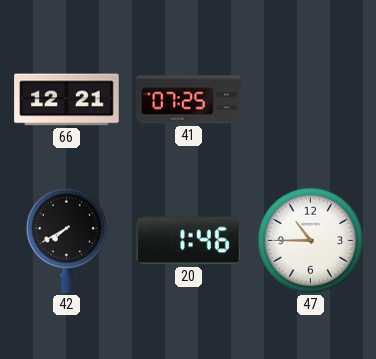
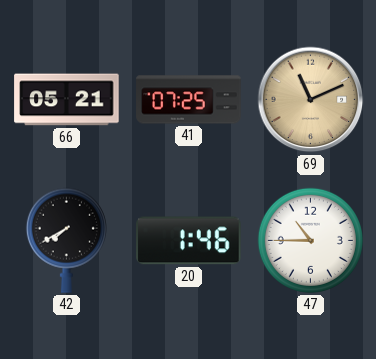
66: 12:21 -> 05:21
69: none -> 11:11
